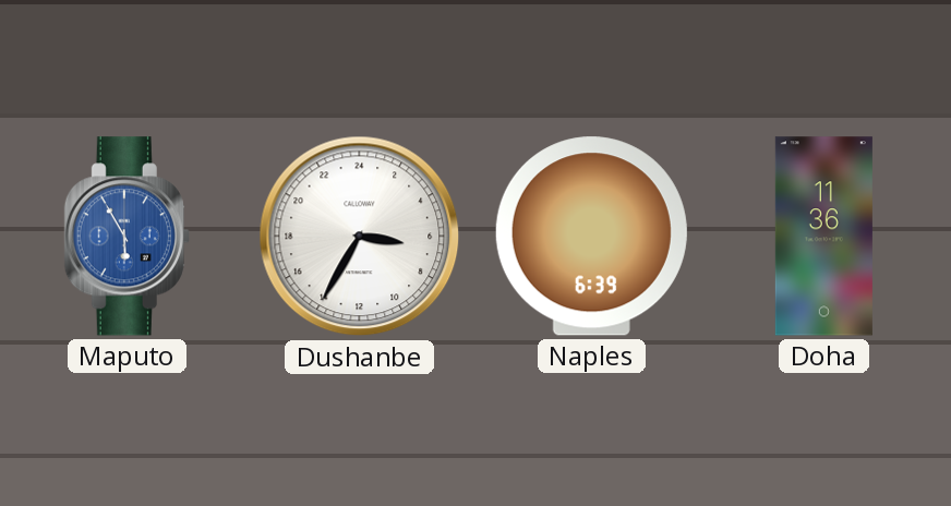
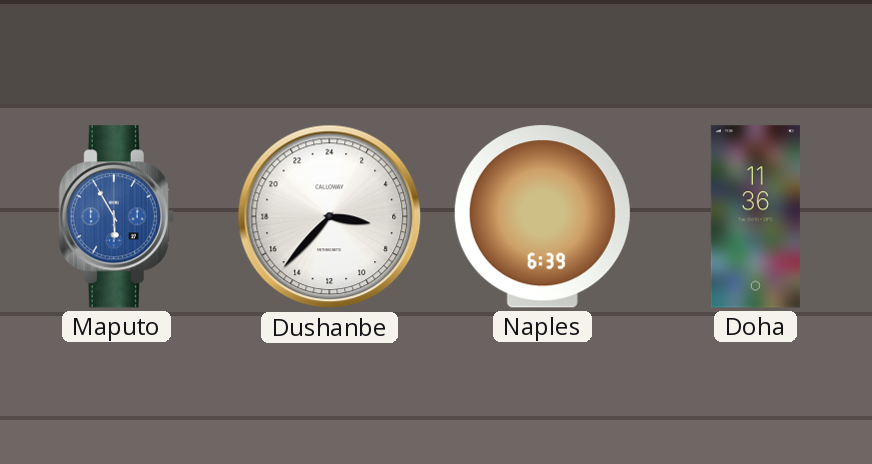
Dushanbe: 6:35 -> 6:37
